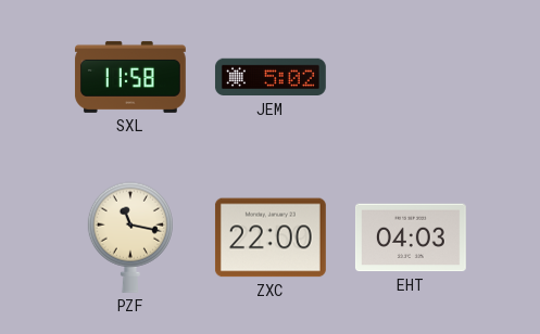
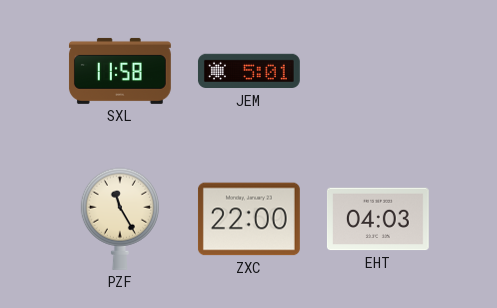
JEM: 5:02 -> 5:01
PZF: 11:17 -> 11:25
